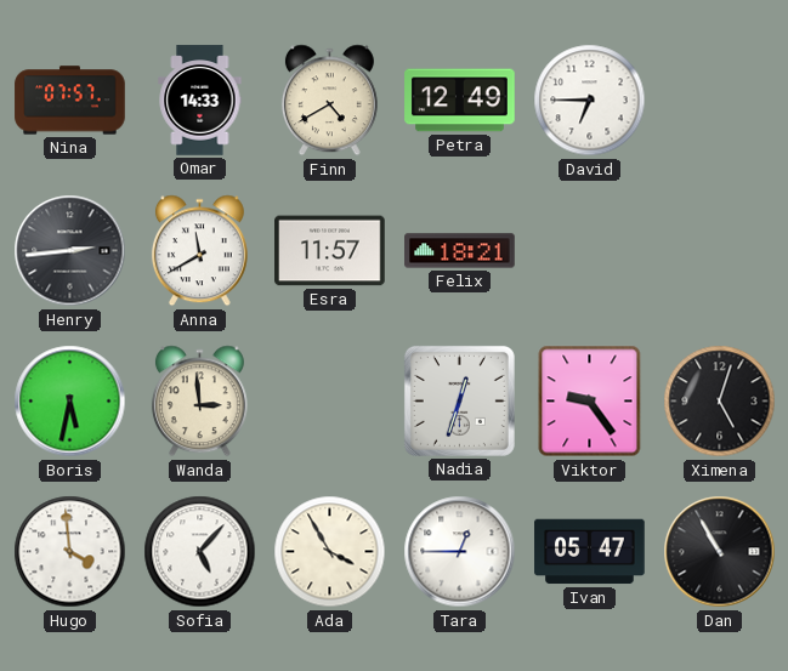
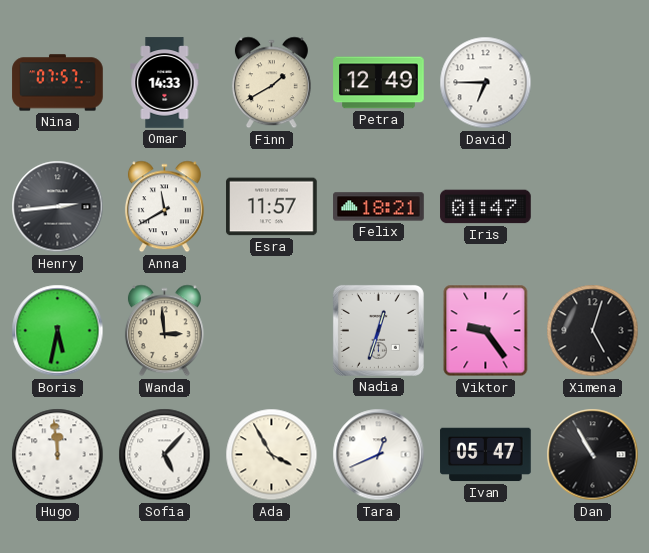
Finn: 4:40 -> 1:40
Iris: none -> 01:47
Hugo: 3:59 -> 11:59
Tara: 12:45 -> 12:41
